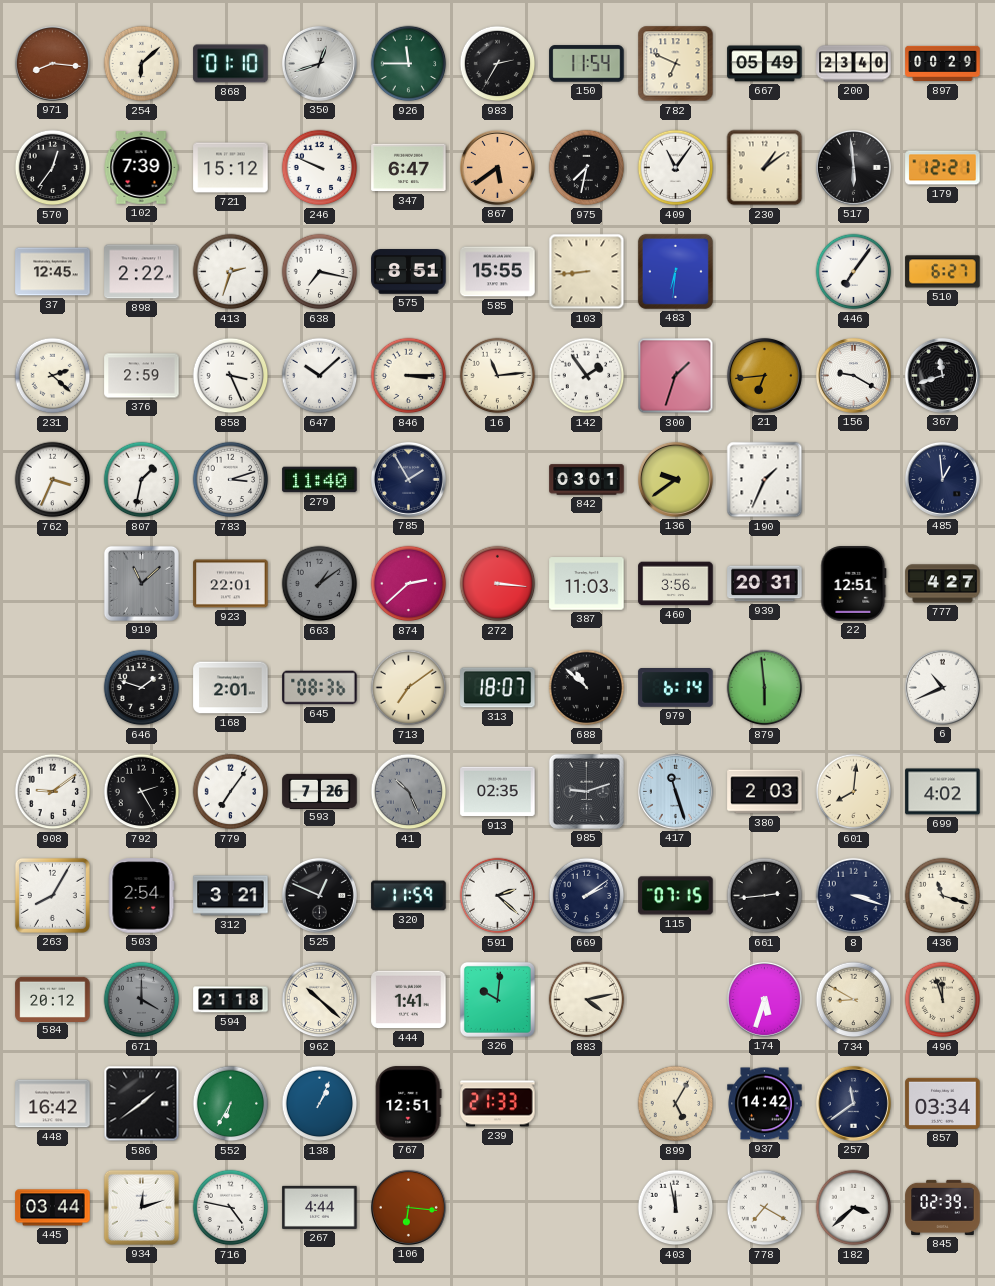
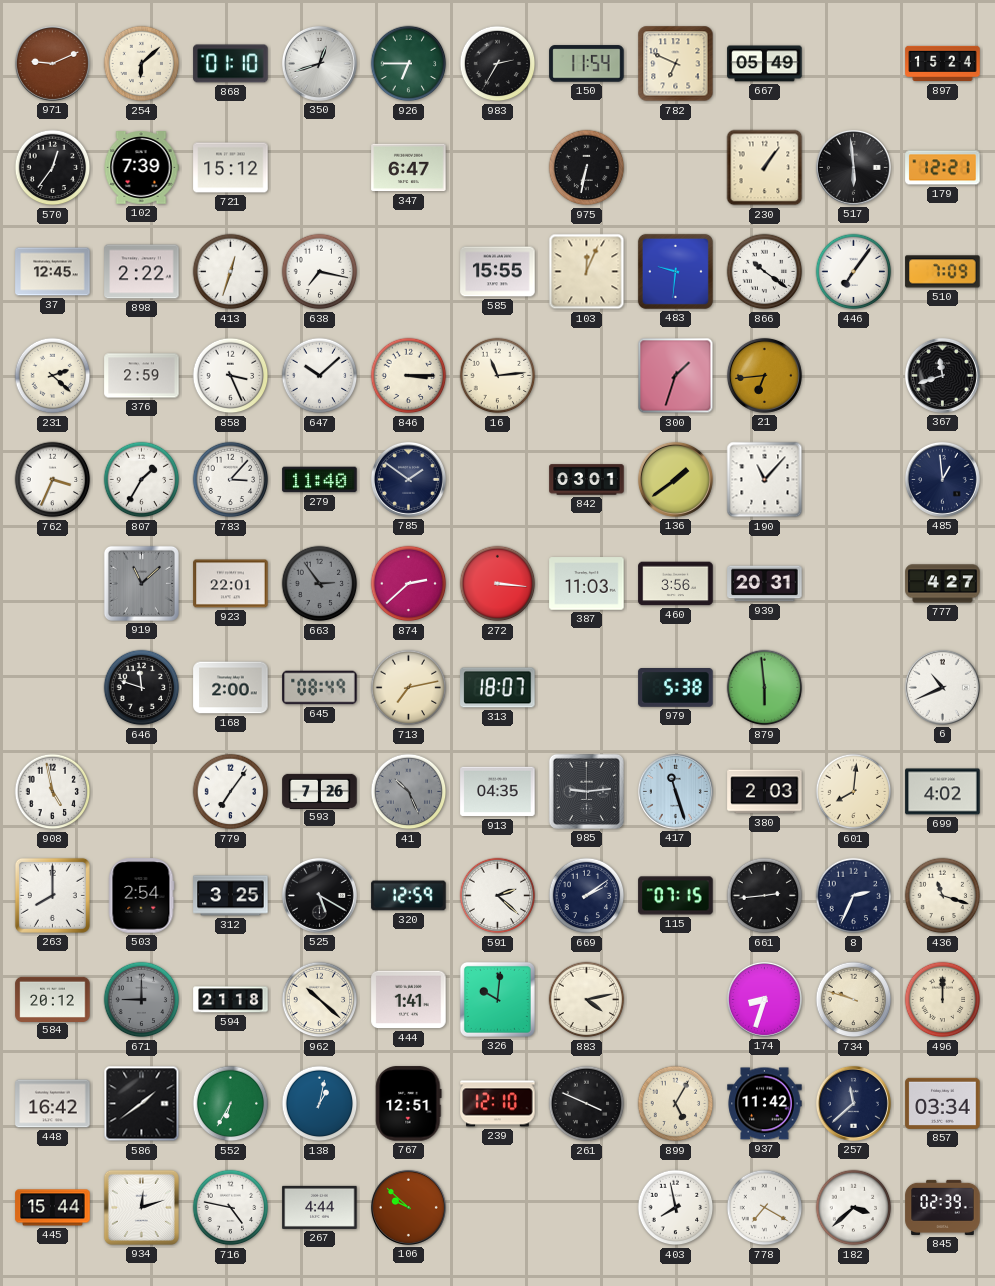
971: 8:16 -> 9:11
926: 11:45 -> 6:45
200: 23:40 -> none
897: 00:29 -> 15:24
246: 9:49 -> none
867: 5:39 -> none
975: 7:32 -> 6:32
409: 11:06 -> none
230: 1:09 -> 1:06
413: 2:33 -> 12:33
575: 8:51 -> none
103: 8:44 -> 12:04
483: 6:31 -> 9:31
866: none -> 10:21
510: 6:27 -> 7:09
142: 1:54 -> none
156: 9:20 -> none
807: 1:32 -> 1:35
783: 3:12 -> 3:07
785: 1:55 -> 1:51
136: 9:39 -> 1:39
190: 1:34 -> 11:07
663: 1:09 -> 2:54
22: 12:51 -> none
646: 1:48 -> 11:48
168: 2:01 -> 2:00
645: 08:36 -> 08:49
713: 7:09 -> 7:13
688: 10:52 -> none
979: 6:14 -> 5:38
908: 9:09 -> 4:58
792: 2:25 -> none
913: 02:35 -> 04:35
985: 9:12 -> 9:14
263: 8:05 -> 8:00
312: 3:21 -> 3:25
525: 12:49 -> 5:20
320: 11:59 -> 12:59
8: 3:18 -> 2:34
671: 4:00 -> 9:00
174: 5:33 -> 8:33
734: 8:50 -> 9:48
496: 11:57 -> 12:00
138: 1:04 -> 1:02
239: 21:33 -> 12:10
261: none -> 3:49
937: 14:42 -> 11:42
257: 11:39 -> 11:38
445: 03:44 -> 15:44
106: 6:16 -> 9:52
403: 11:58 -> 7:58
